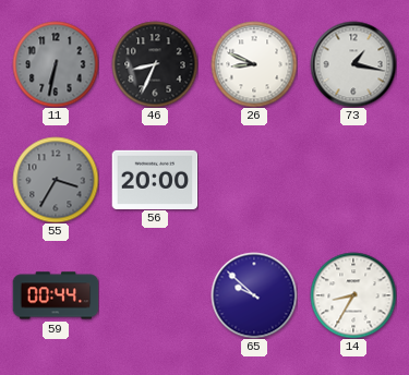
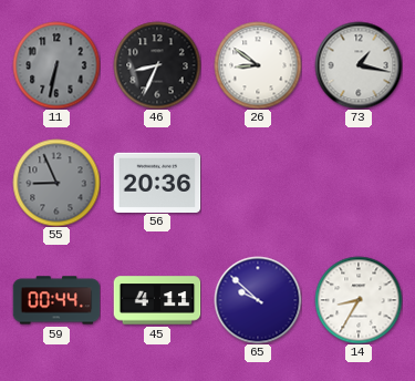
26: 8:49 -> 8:51
55: 3:35 -> 8:56
56: 20:00 -> 20:36
45: none -> 4:11
